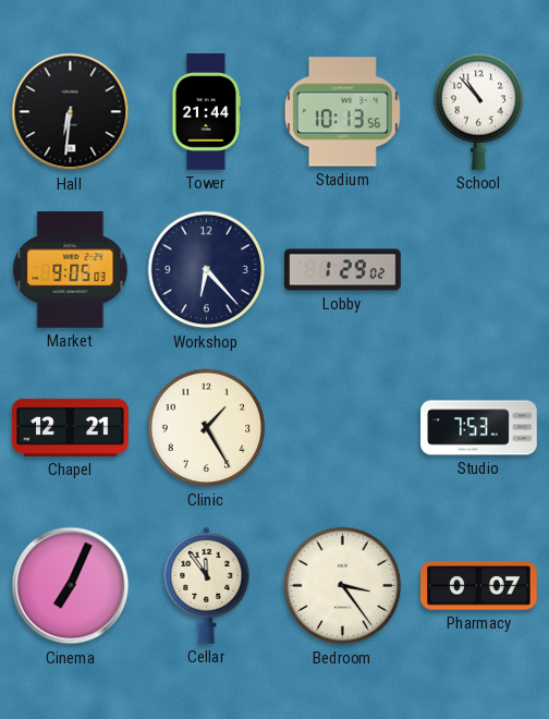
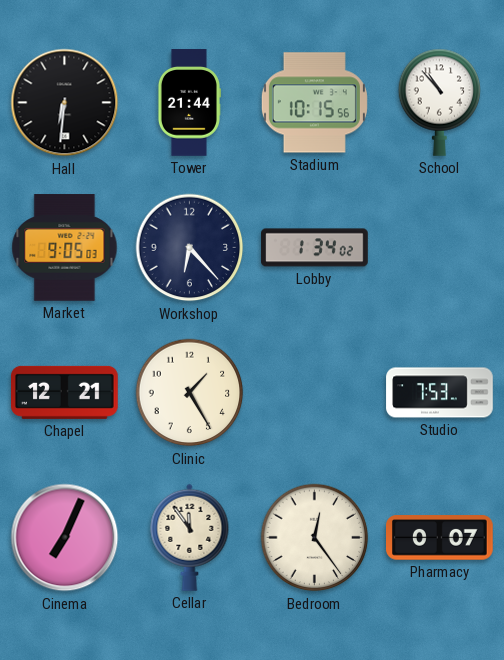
Stadium: 10:13 -> 10:15
Lobby: 1:29 -> 1:34
Bedroom: 3:24 -> 12:24
